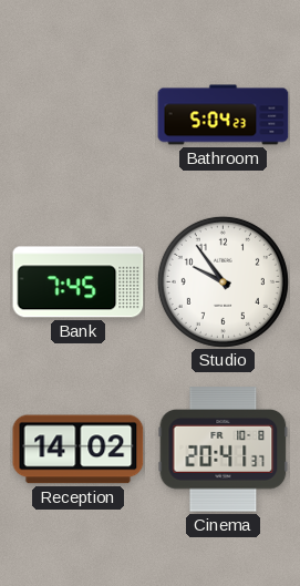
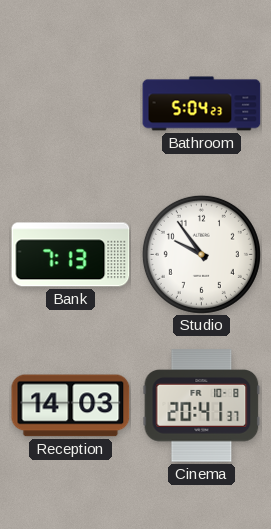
Bank: 7:45 -> 7:13
Reception: 14:02 -> 14:03
